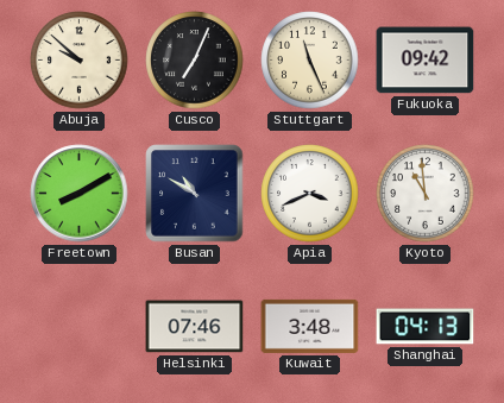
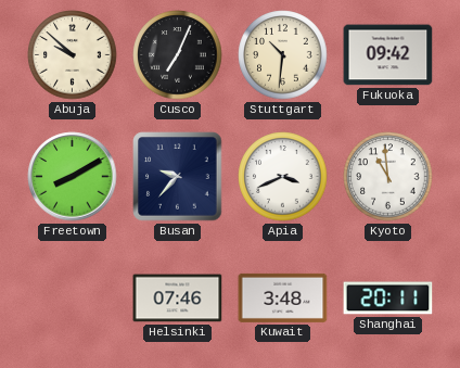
Stuttgart: 11:26 -> 10:31
Busan: 10:50 -> 9:37
Shanghai: 04:13 -> 20:11
